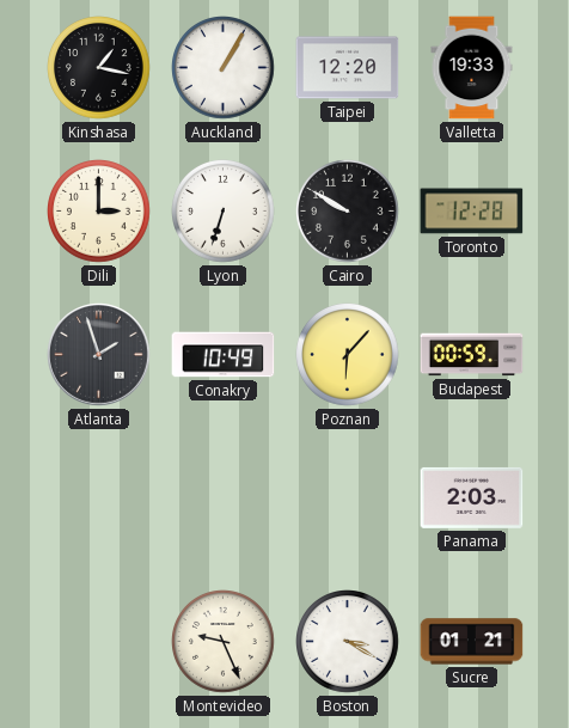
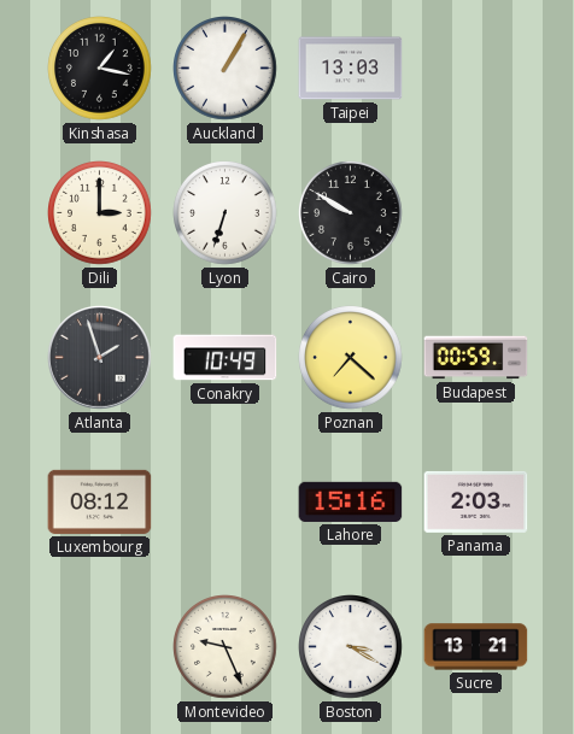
Taipei: 12:20 -> 13:03
Valletta: 19:33 -> none
Toronto: 12:28 -> none
Poznan: 6:07 -> 7:22
Luxembourg: none -> 08:12
Lahore: none -> 15:16
Sucre: 01:21 -> 13:21
